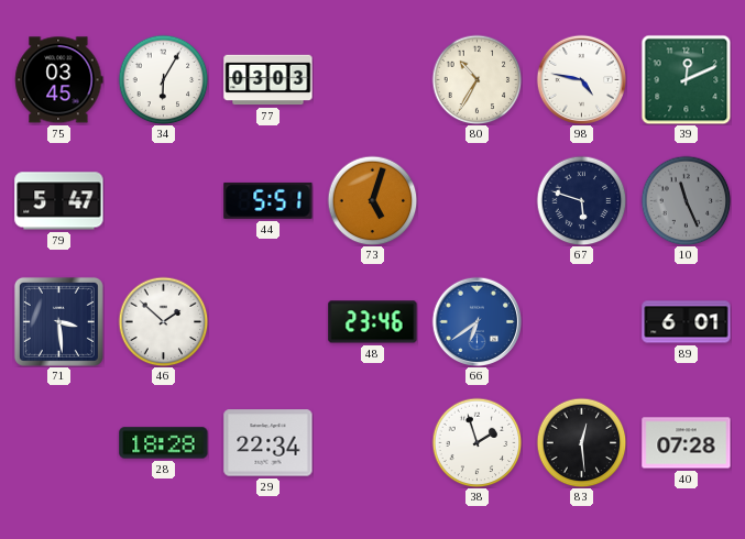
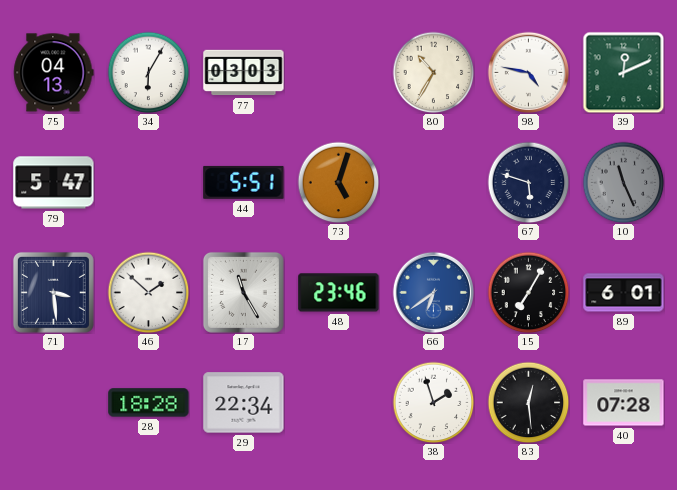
75: 03:45 -> 04:13
17: none -> 11:25
15: none -> 7:05
